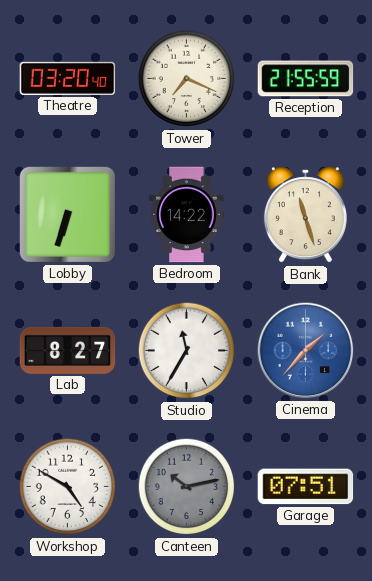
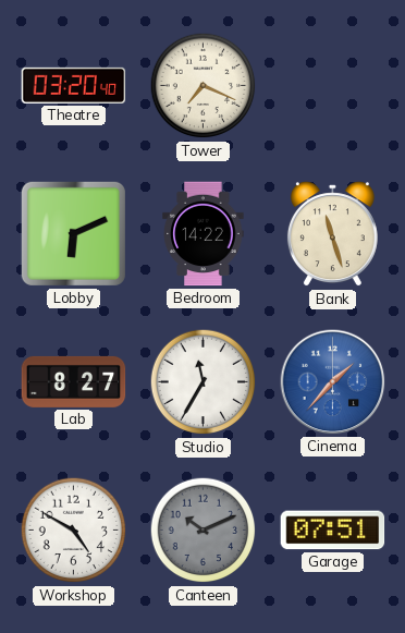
Reception: 21:55 -> none
Lobby: 6:33 -> 6:11
Canteen: 10:13 -> 10:11
